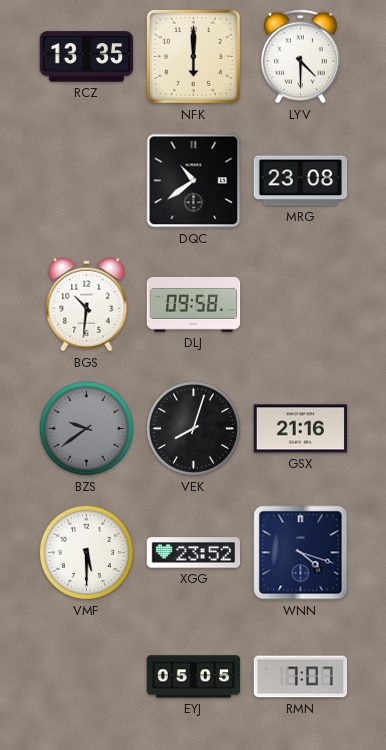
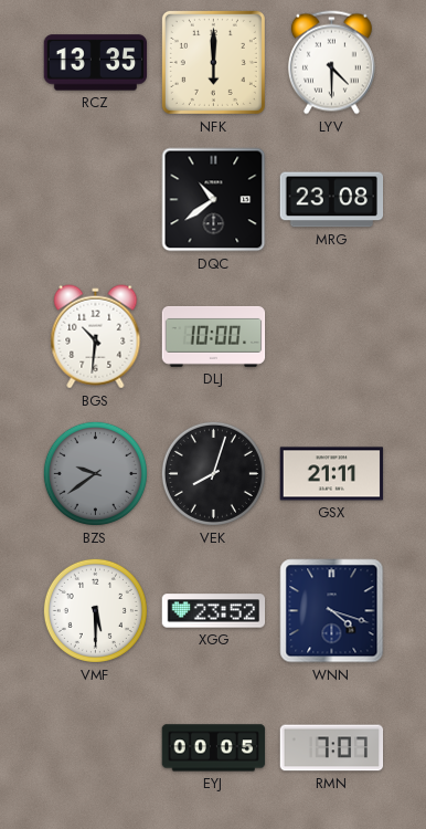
DLJ: 09:58 -> 10:00
GSX: 21:16 -> 21:11
EYJ: 05:05 -> 00:05
